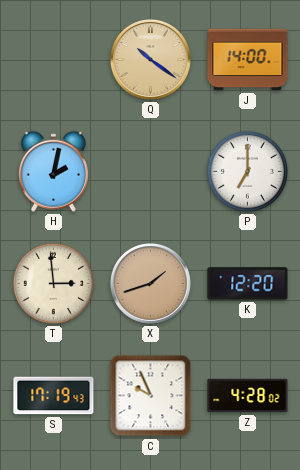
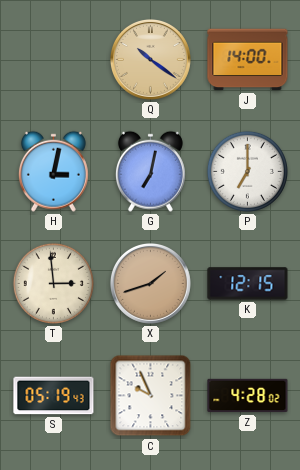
H: 2:02 -> 3:02
G: none -> 7:02
K: 12:20 -> 12:15
S: 17:19 -> 05:19
